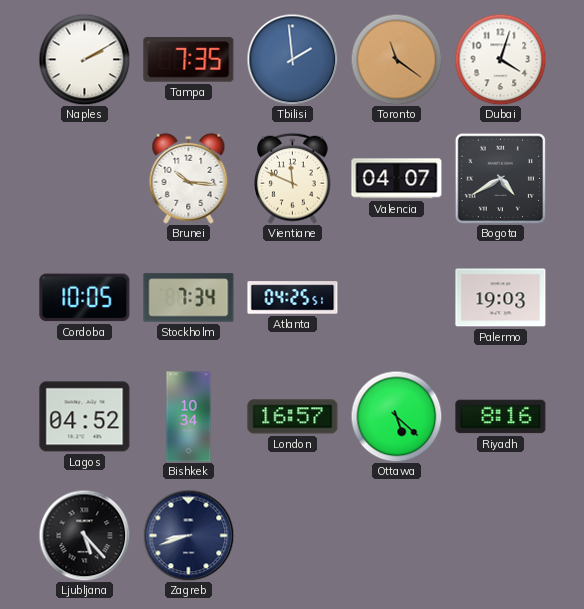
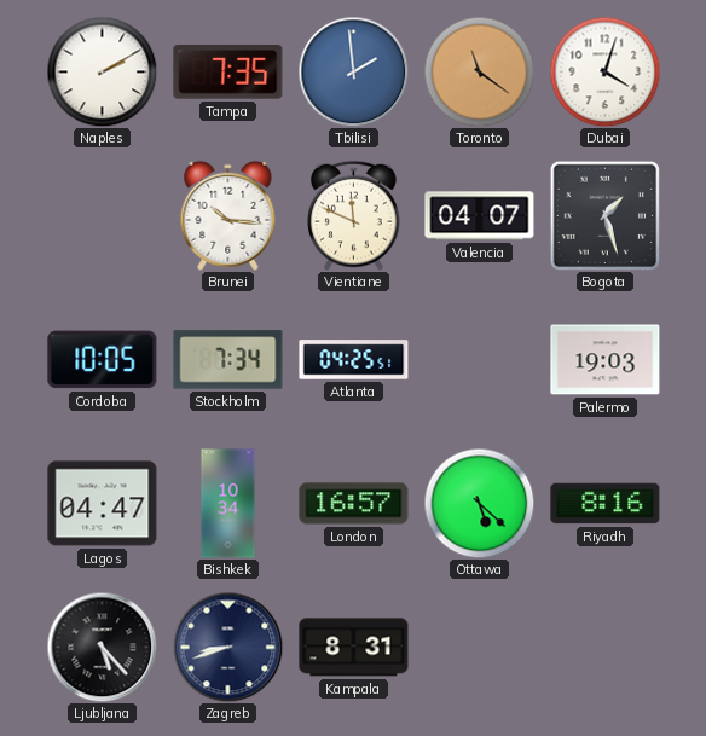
Bogota: 4:40 -> 1:27
Lagos: 04:52 -> 04:47
Kampala: none -> 8:31
